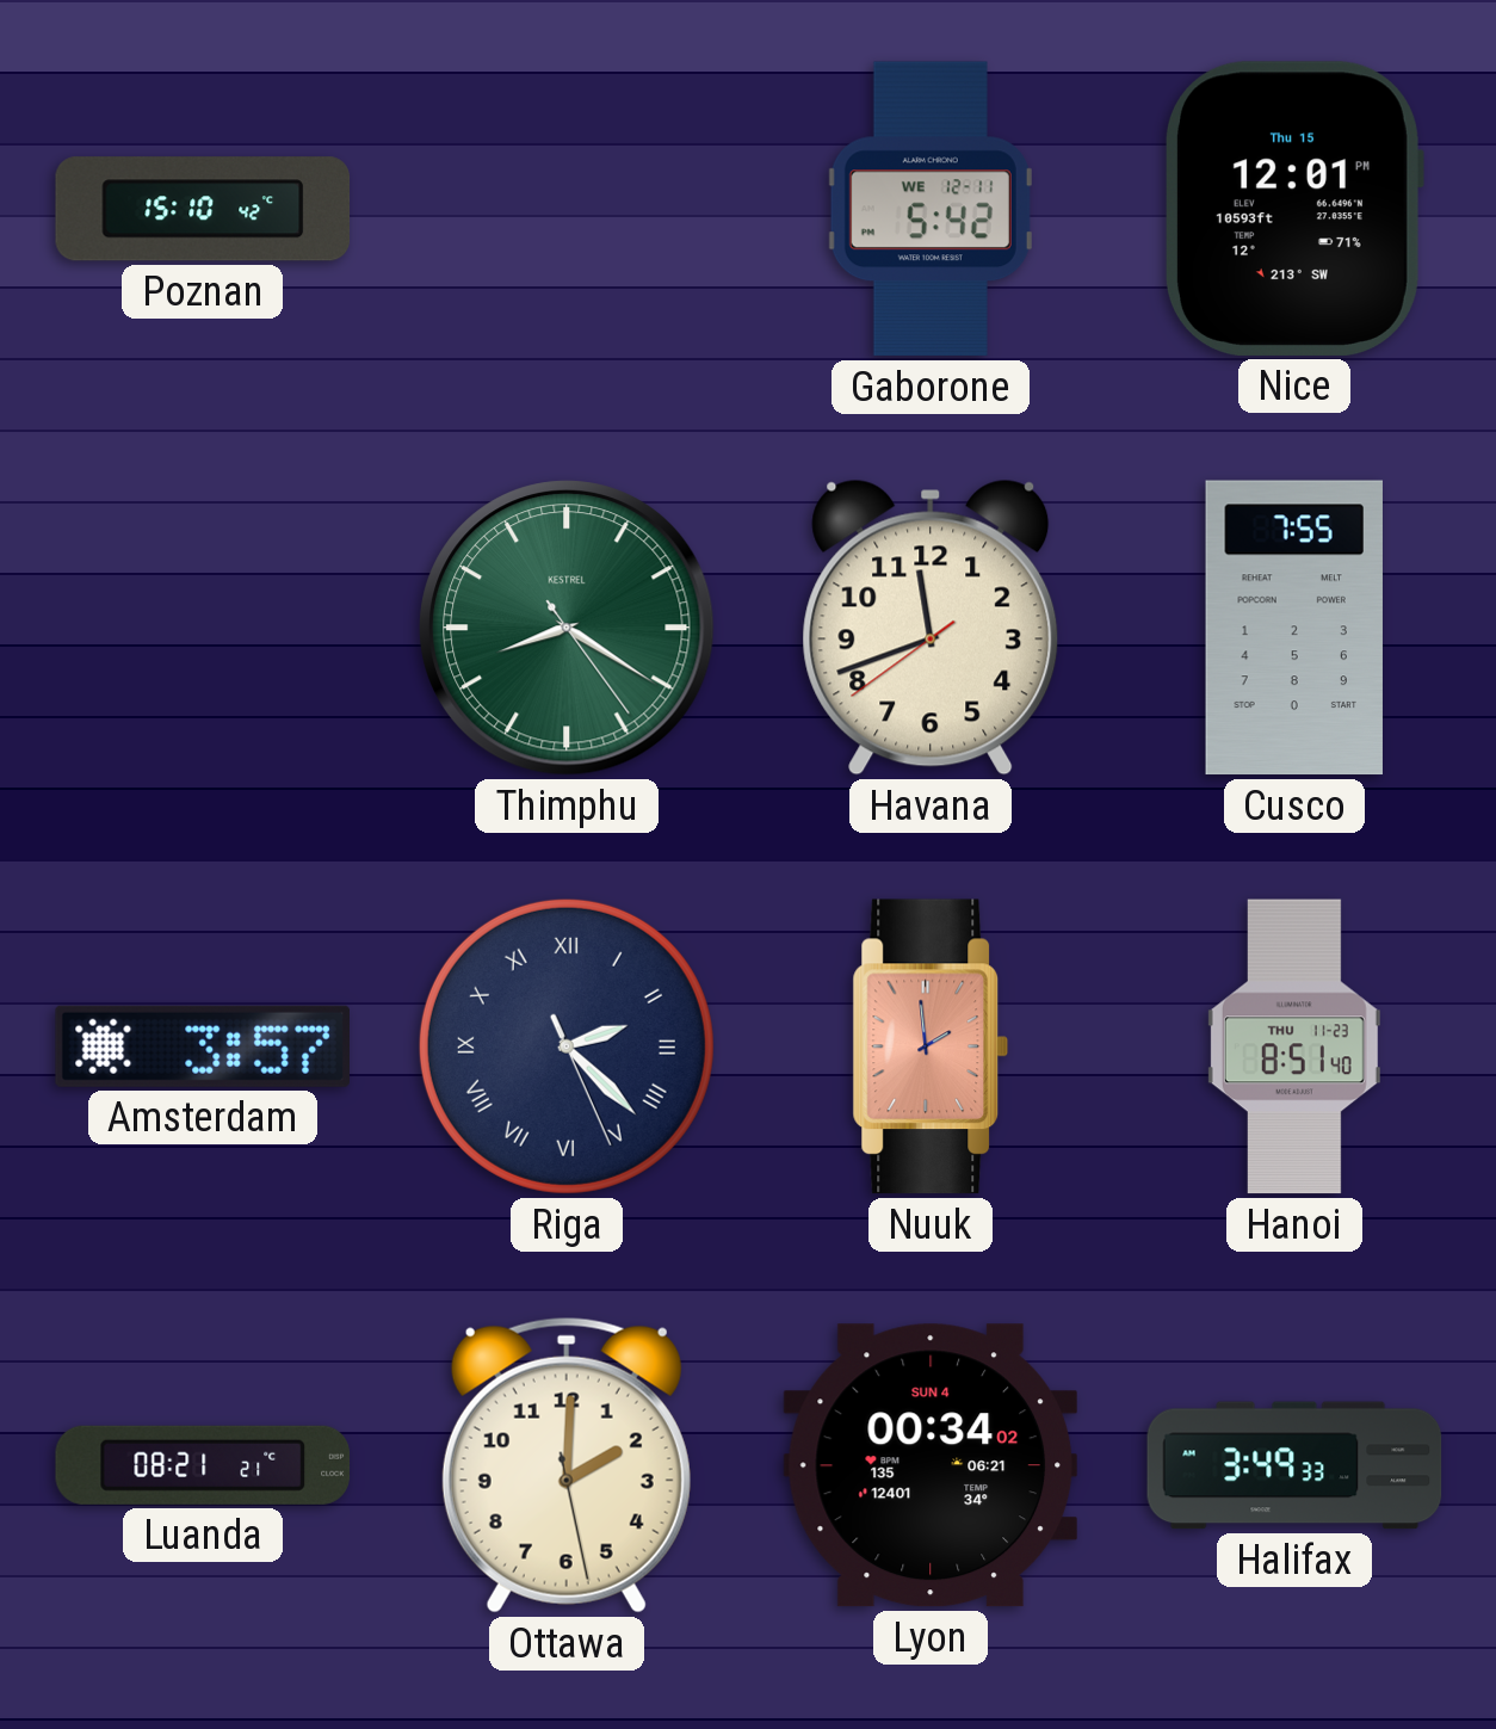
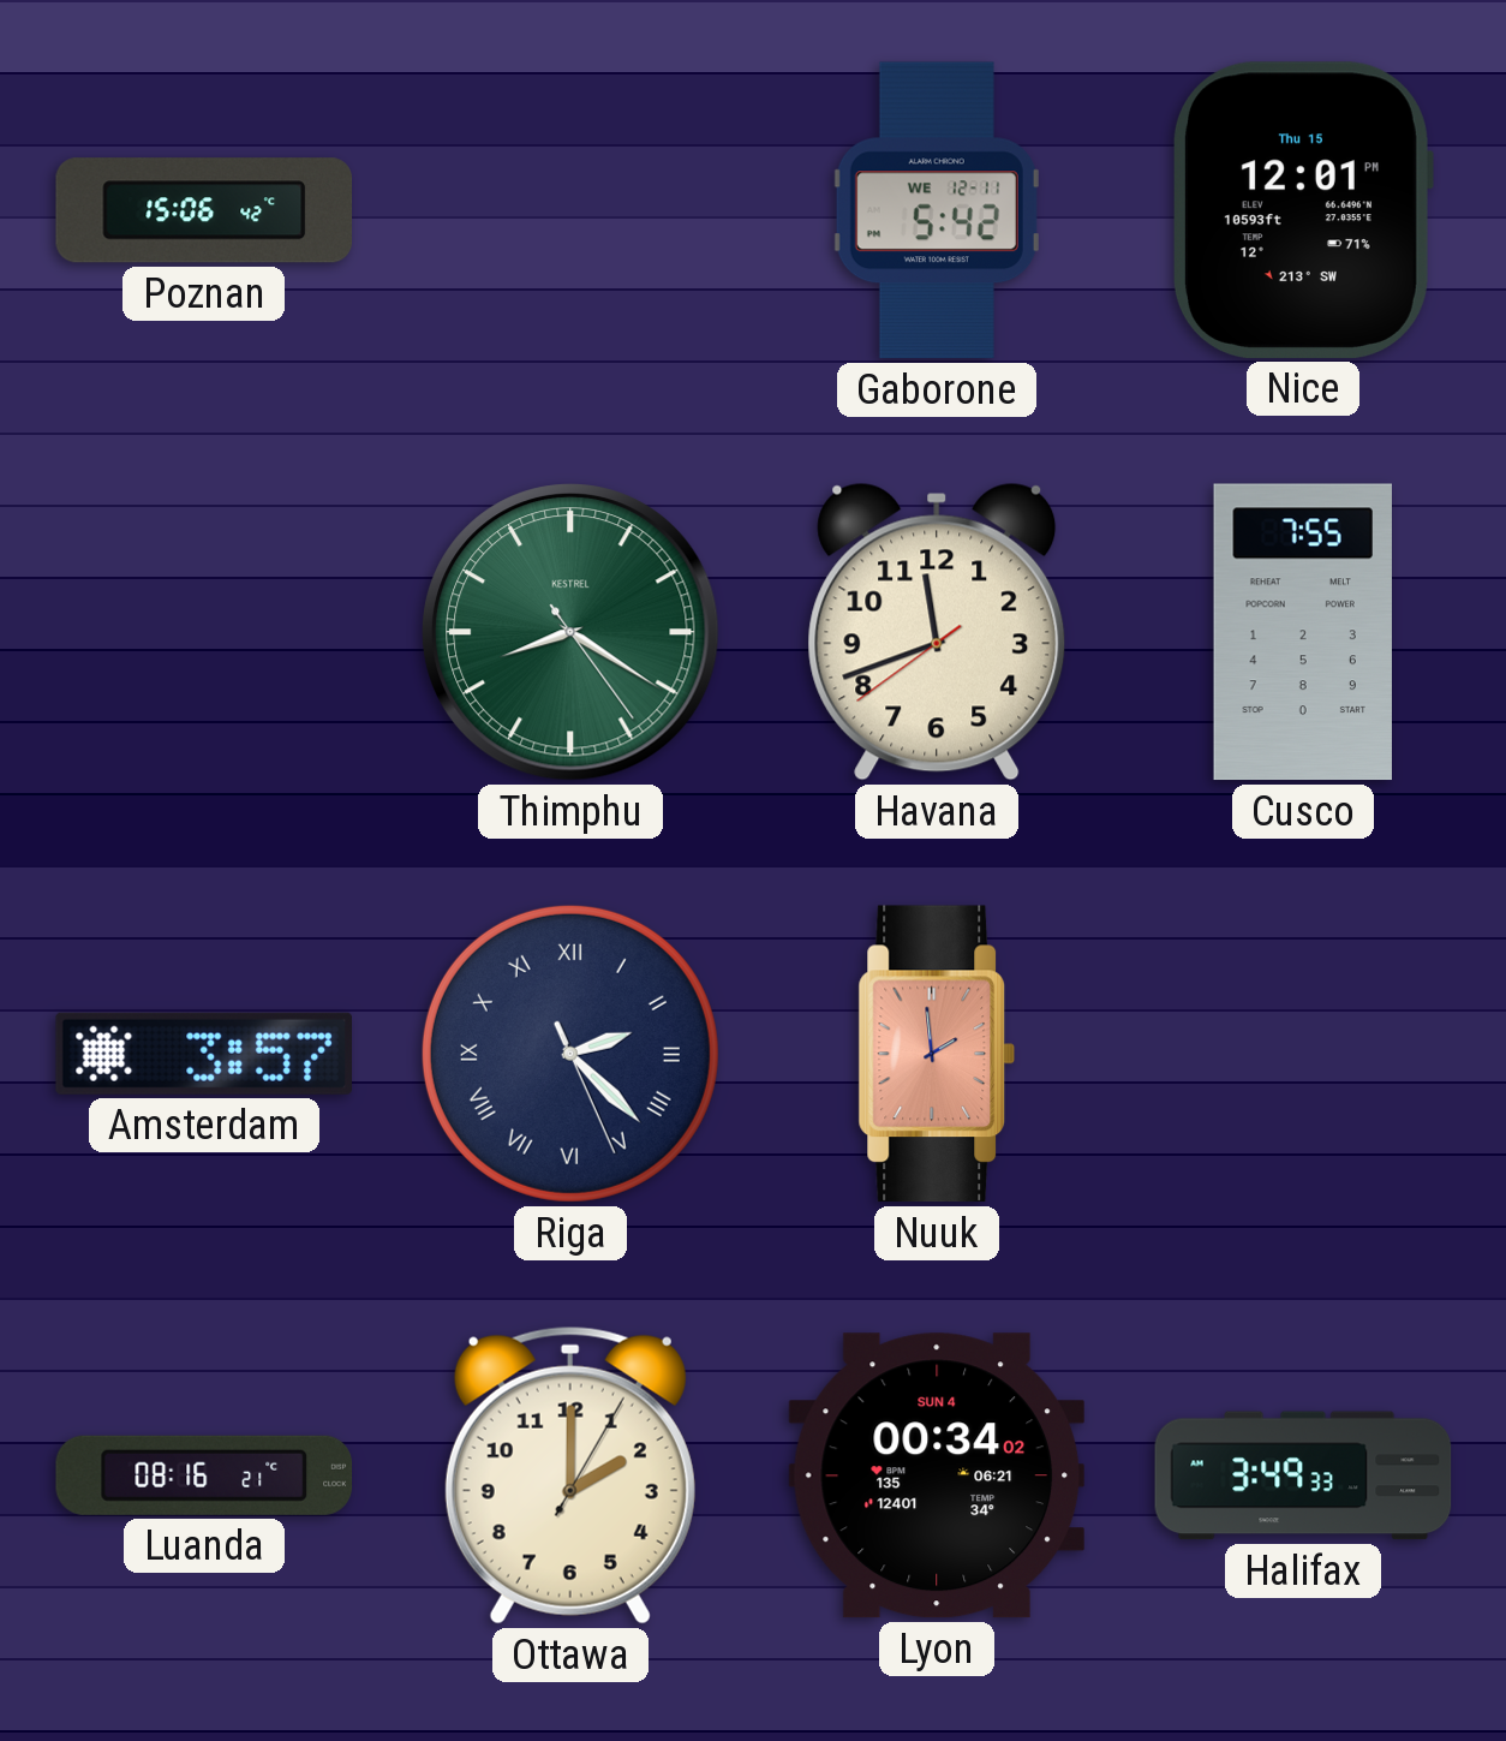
Poznan: 15:10 -> 15:06
Hanoi: 8:51 -> none
Luanda: 08:21 -> 08:16
Ottawa: 2:00:28 -> 2:00:05
